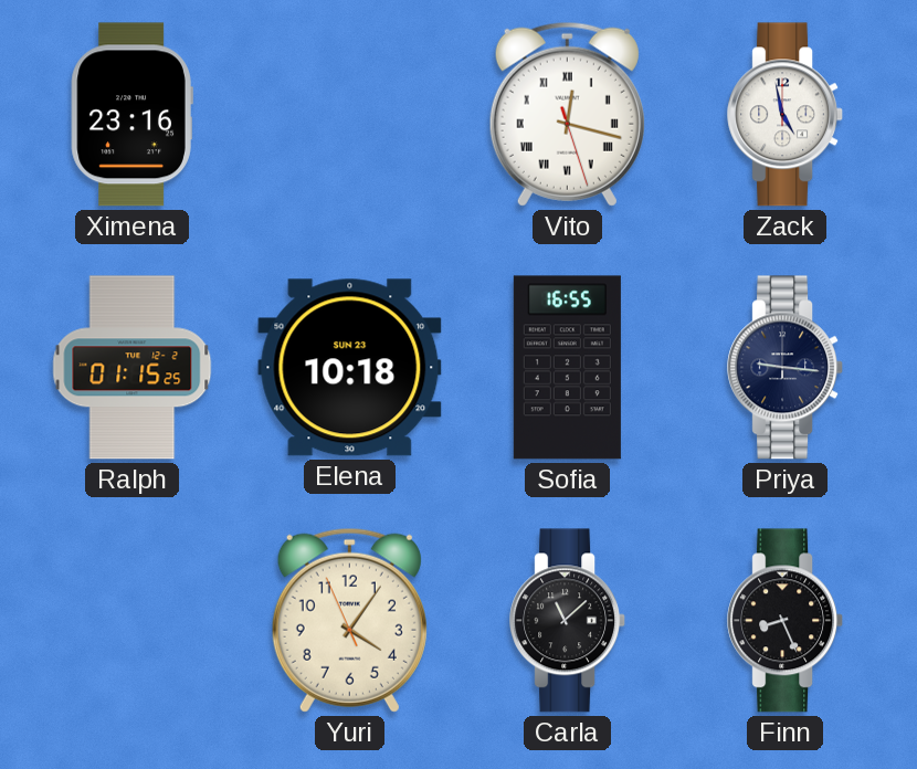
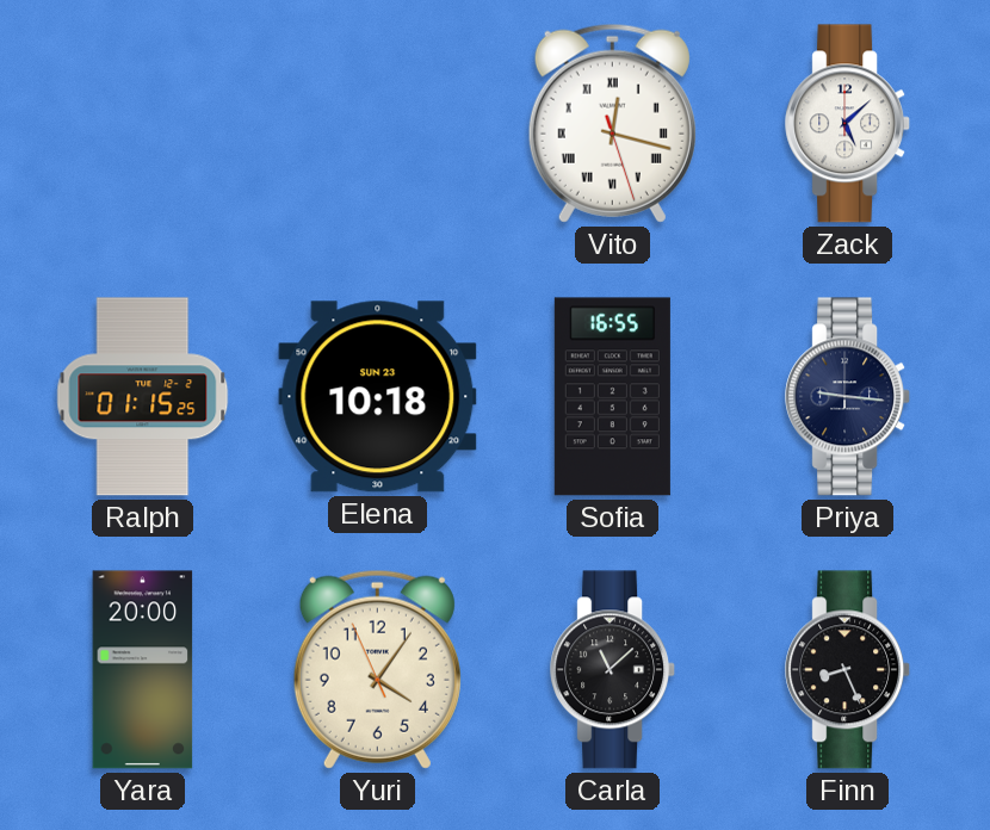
Ximena: 23:16 -> none
Zack: 4:58 -> 5:08
Yara: none -> 20:00
